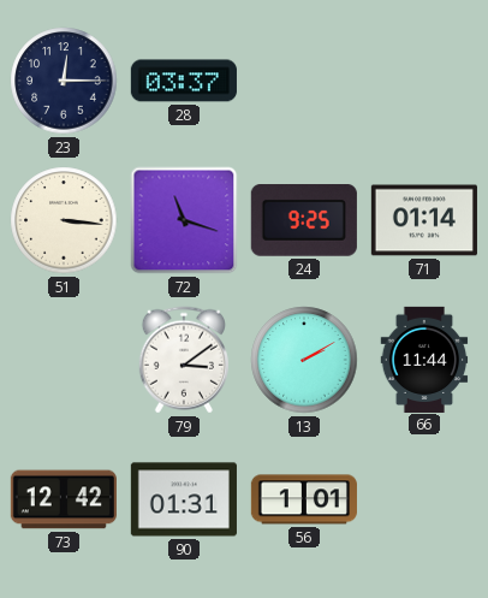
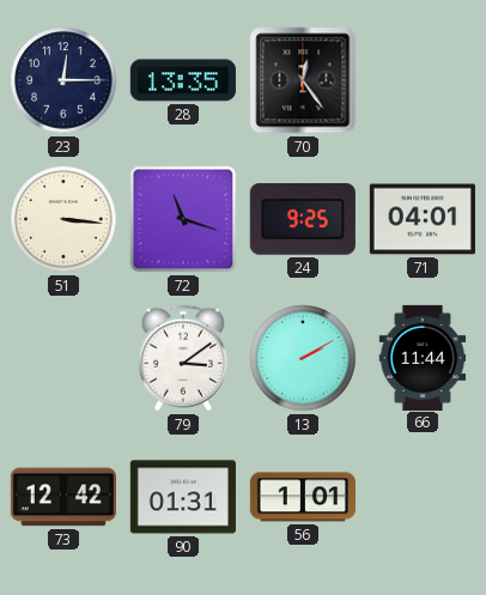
28: 03:37 -> 13:35
70: none -> 12:24
71: 01:14 -> 04:01
